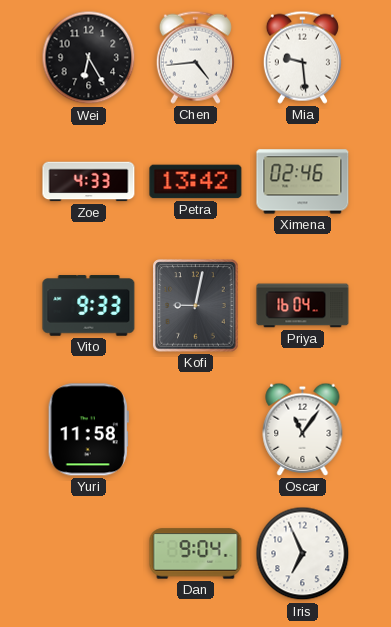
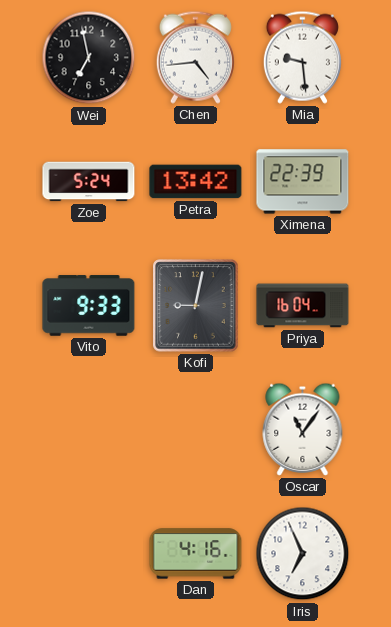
Wei: 6:25 -> 6:58
Zoe: 4:33 -> 5:24
Ximena: 02:46 -> 22:39
Yuri: 11:58 -> none
Dan: 9:04 -> 4:16
